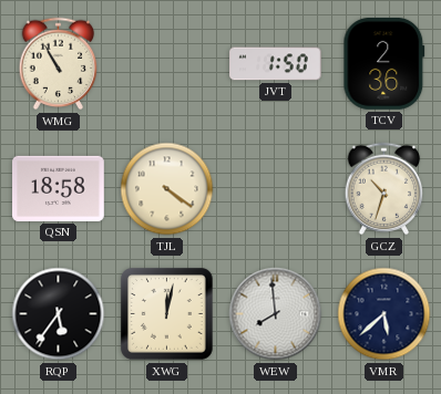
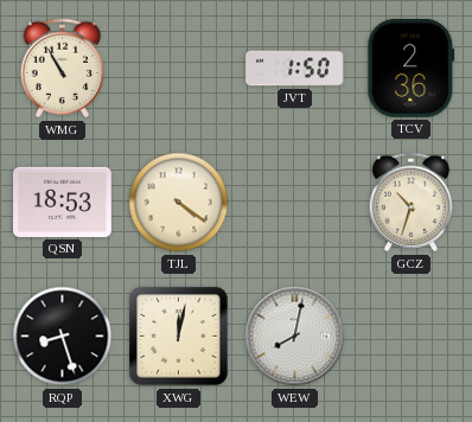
QSN: 18:58 -> 18:53
RQP: 5:36 -> 8:27
WEW: 7:59 -> 8:02
VMR: 5:38 -> none
